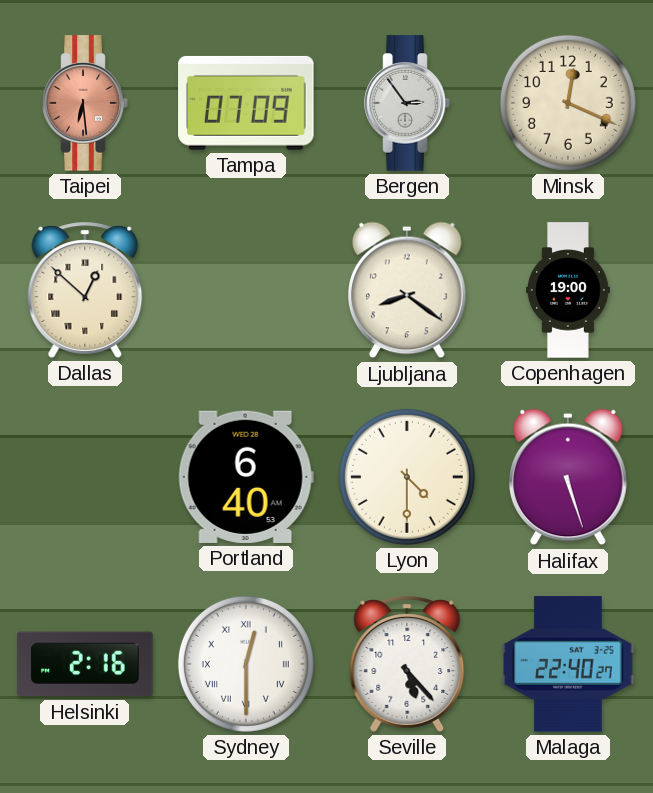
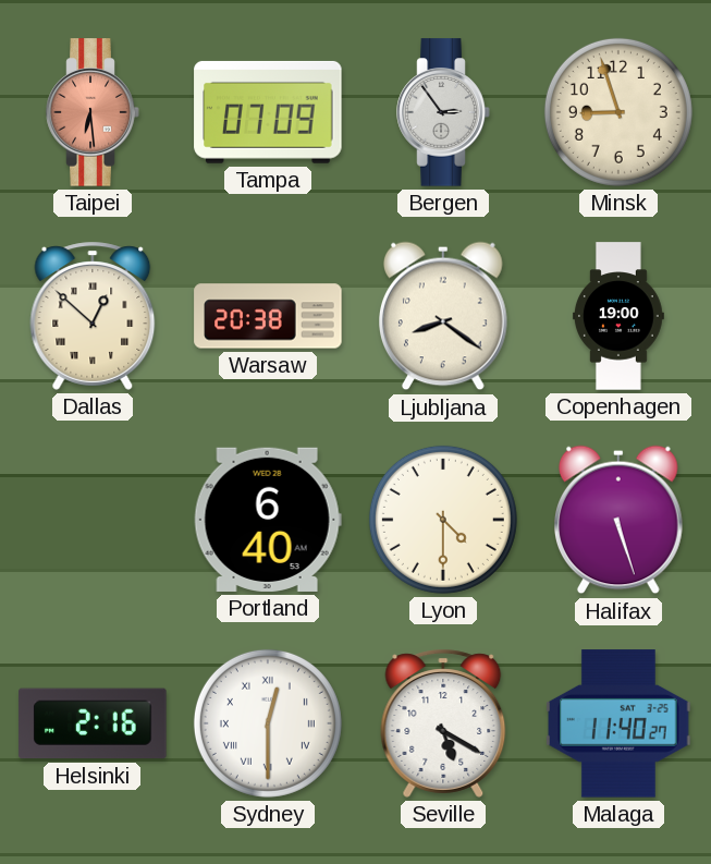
Minsk: 12:19 -> 8:57
Warsaw: none -> 20:38
Seville: 5:23 -> 5:20
Malaga: 22:40 -> 11:40
